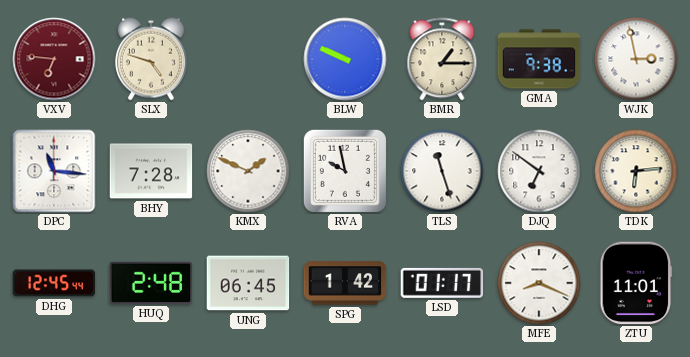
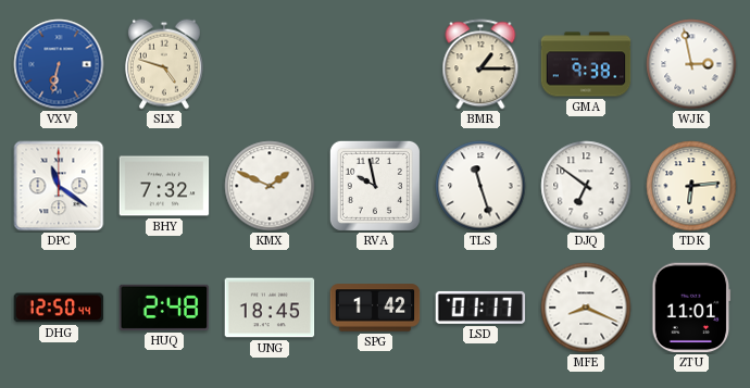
VXV: 6:46 -> 6:32
VXV dial: burgundy -> blue
BLW: 9:49 -> none
DPC: 11:16 -> 11:21
BHY: 7:28 -> 7:32
DHG: 12:45 -> 12:50
UNG: 06:45 -> 18:45
